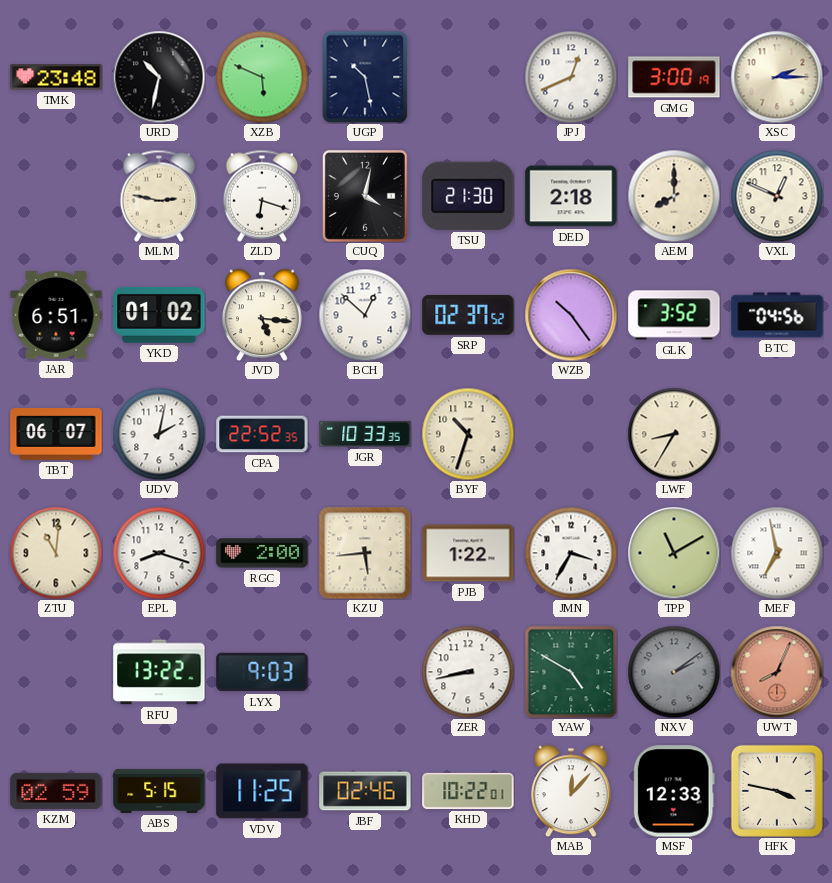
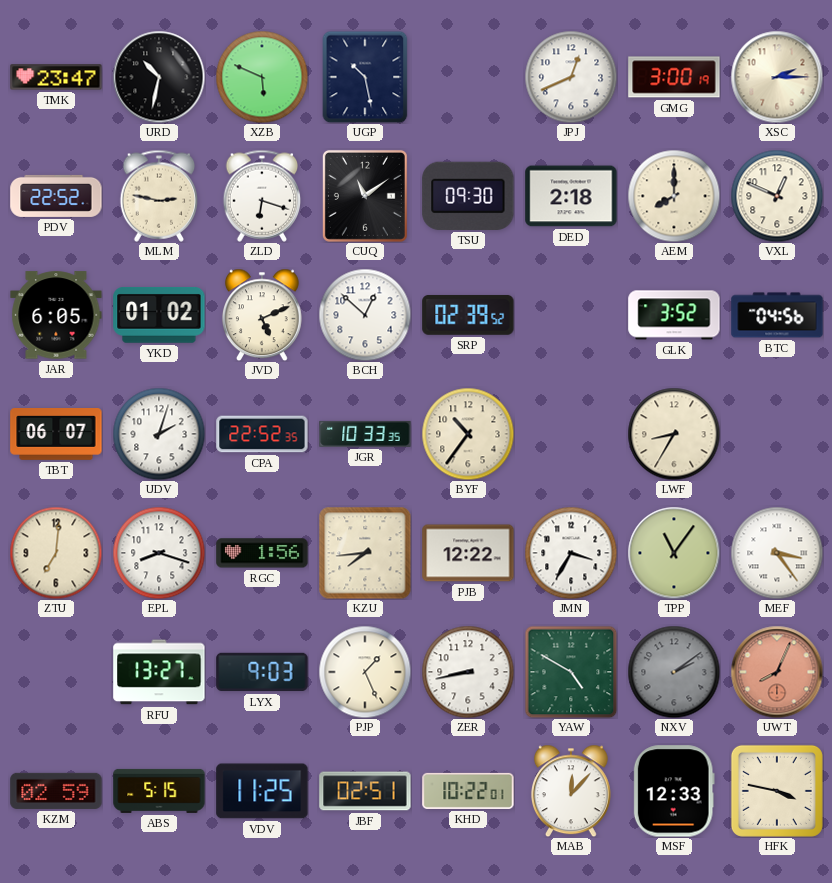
TMK: 23:48 -> 23:47
PDV: none -> 22:52
CUQ: 4:02 -> 11:09
TSU: 21:30 -> 09:30
JAR: 6:51 -> 6:05
JVD: 5:16 -> 5:11
SRP: 02:37 -> 02:39
WZB: 10:24 -> none
UDV: 2:02 -> 2:03
BYF: 10:33 -> 10:36
ZTU: 11:01 -> 7:01
RGC: 2:00 -> 1:56
KZU: 5:44 -> 7:44
PJB: 1:22 -> 12:22
TPP: 11:10 -> 11:06
MEF: 6:58 -> 3:24
RFU: 13:22 -> 13:27
PJP: none -> 1:26
JBF: 02:46 -> 02:51
